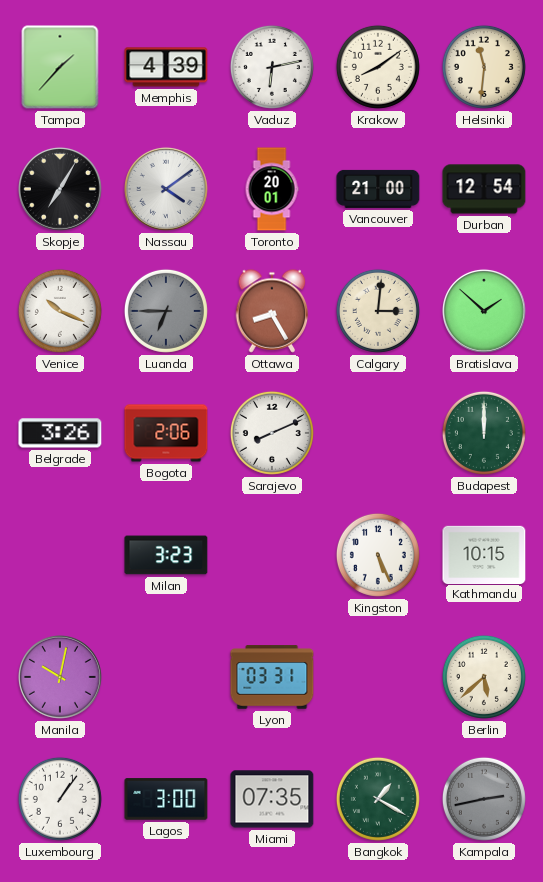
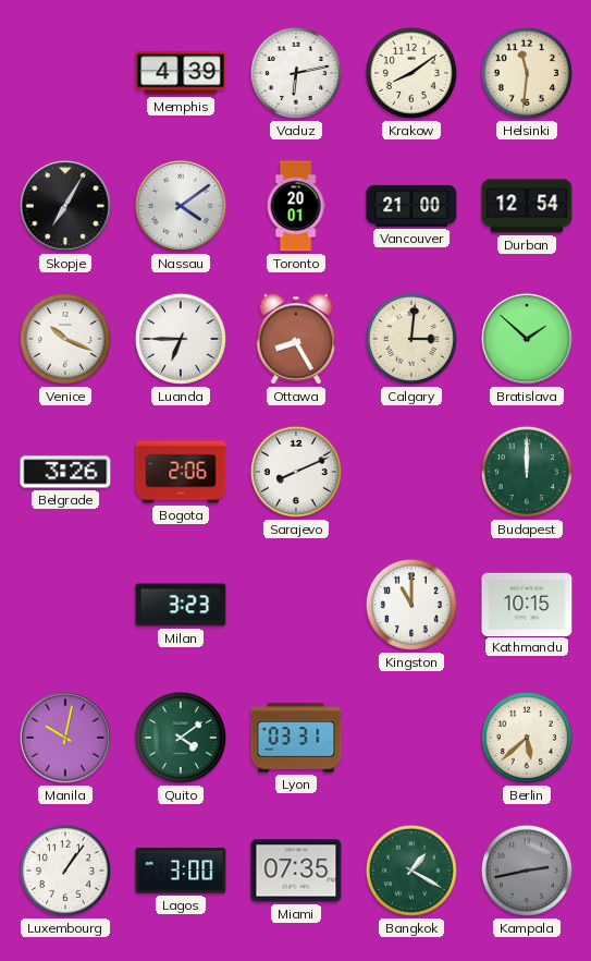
Tampa: 1:37 -> none
Luanda dial: grey -> white
Kingston: 5:26 -> 11:00
Quito: none -> 4:09
